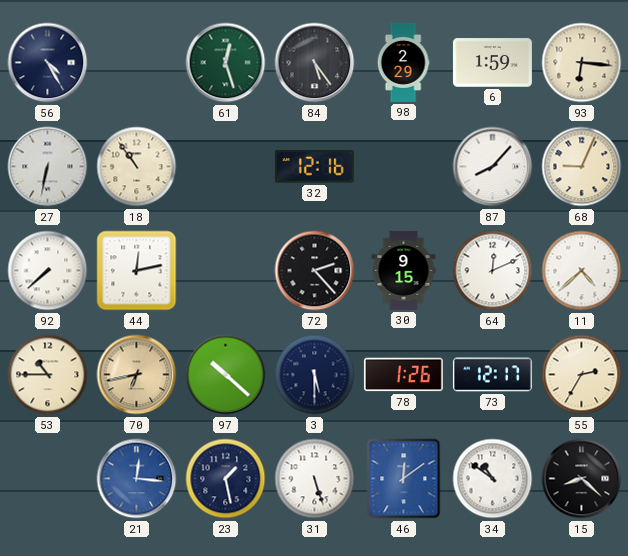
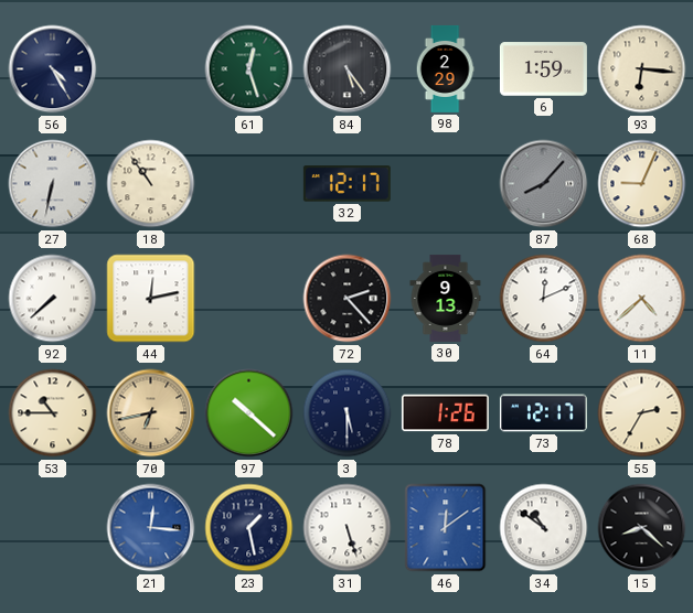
32: 12:16 -> 12:17
87 dial: white -> grey
30: 9:15 -> 9:13
